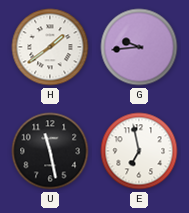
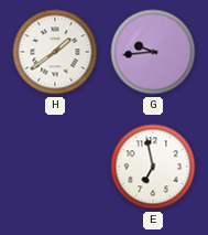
U: 11:28 -> none
